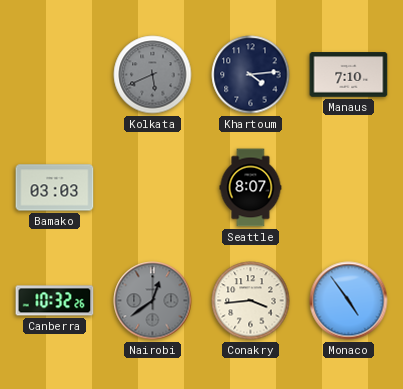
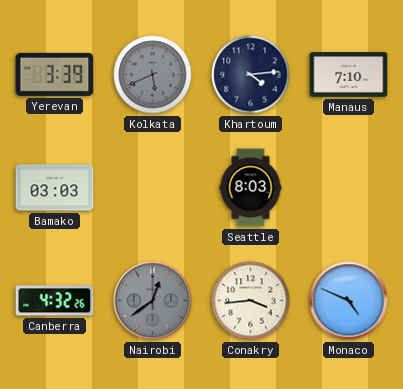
Yerevan: none -> 3:39
Seattle: 8:07 -> 8:03
Canberra: 10:32 -> 4:32
Monaco: 4:54 -> 4:49
